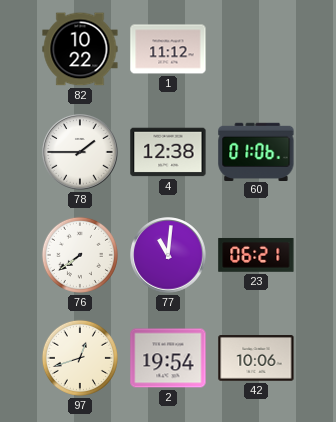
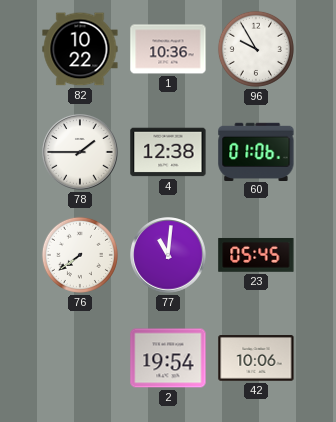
1: 11:12 -> 10:36
96: none -> 9:55
23: 06:21 -> 05:45
97: 12:42 -> none
